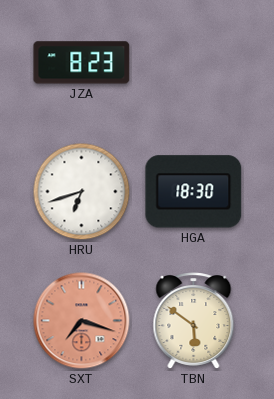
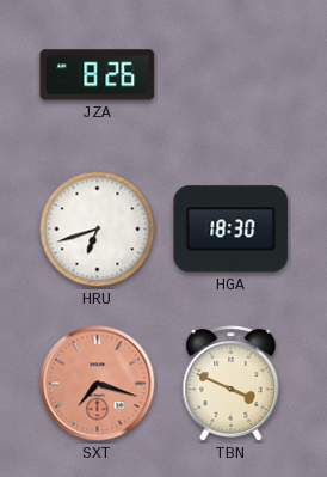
JZA: 8:23 -> 8:26
TBN: 5:51 -> 3:49
